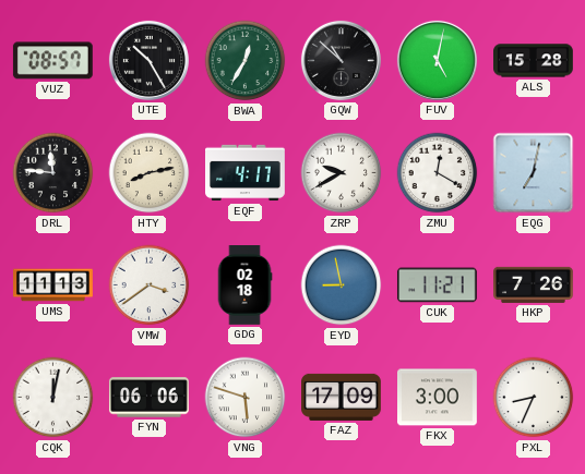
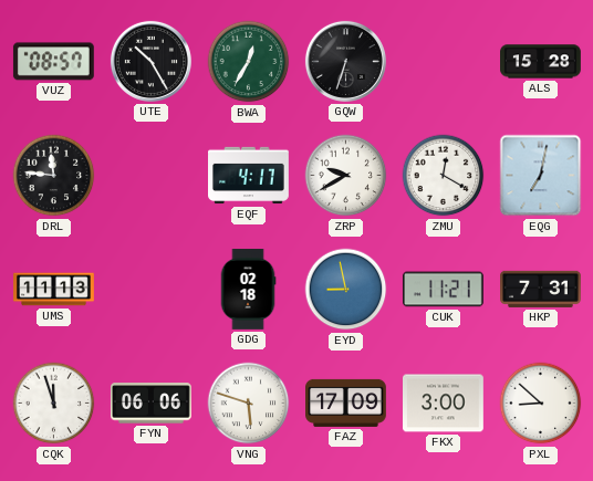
GQW: 10:52 -> 6:33
FUV: 5:02 -> none
HTY: 8:13 -> none
VMW: 3:39 -> none
HKP: 7:26 -> 7:31
CQK: 12:02 -> 11:57
PXL: 8:34 -> 8:52
